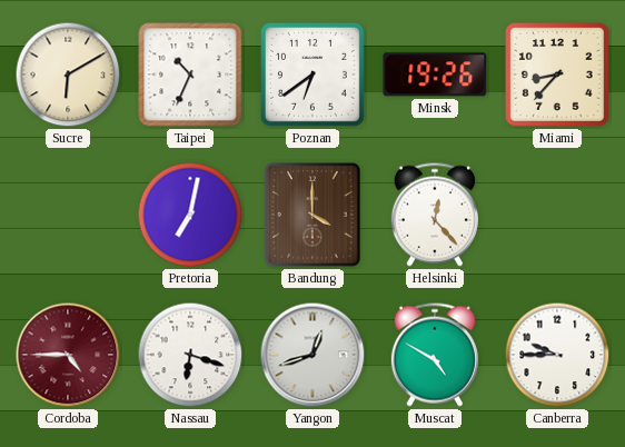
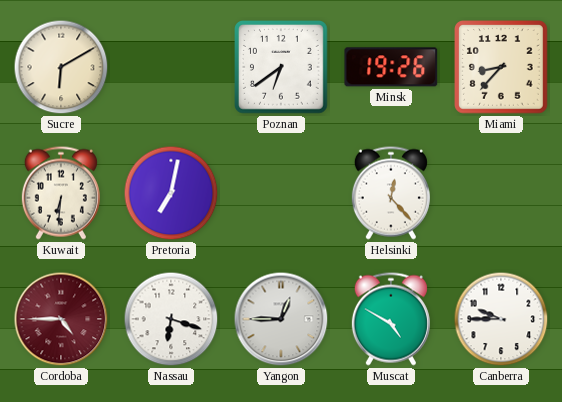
Taipei: 10:34 -> none
Kuwait: none -> 6:31
Bandung: 4:00 -> none
Yangon: 12:42 -> 12:45
